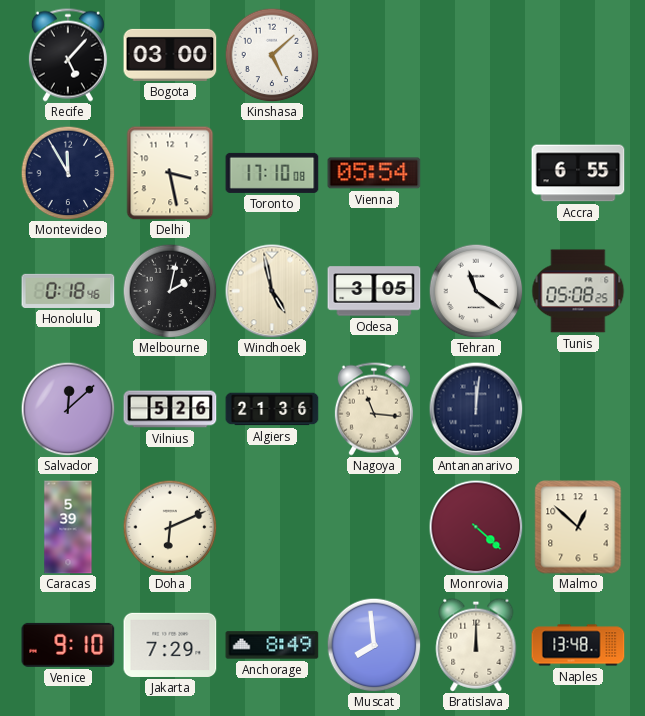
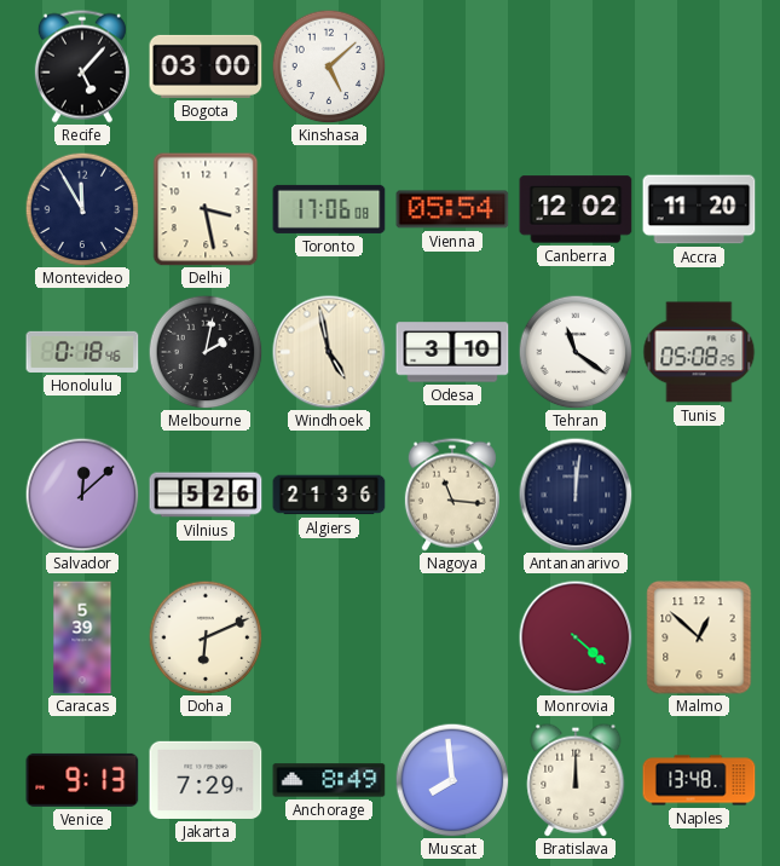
Toronto: 17:10 -> 17:06
Canberra: none -> 12:02
Accra: 6:55 -> 11:20
Odesa: 3:05 -> 3:10
Venice: 9:10 -> 9:13
